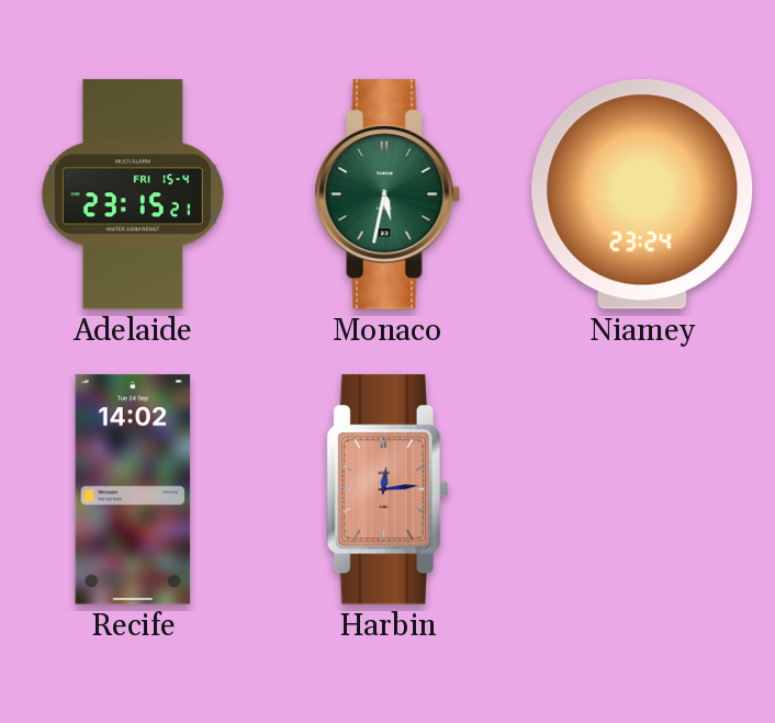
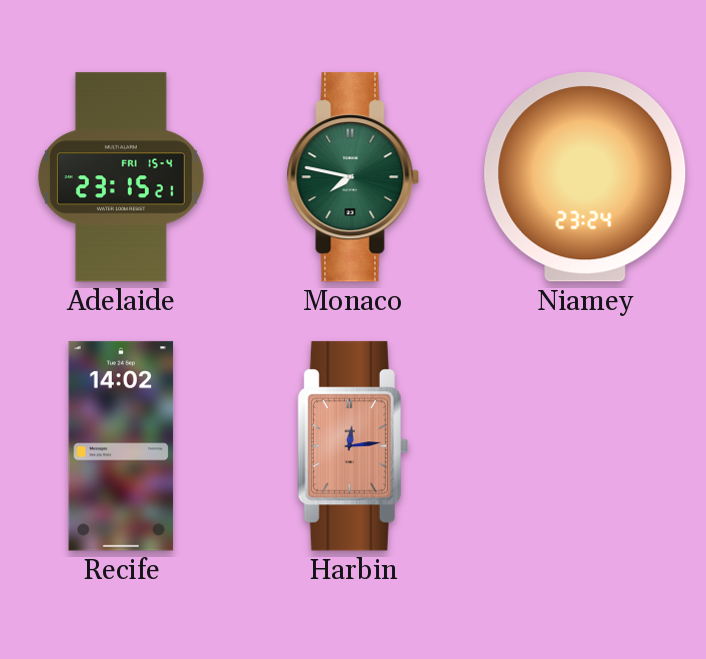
Monaco: 5:32 -> 7:47
